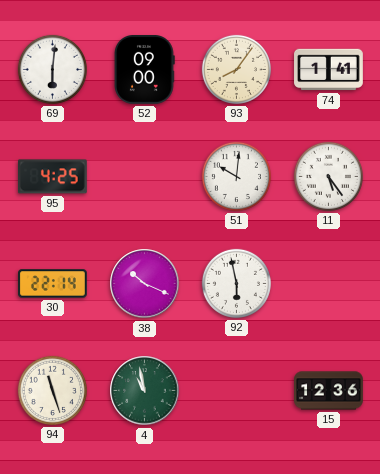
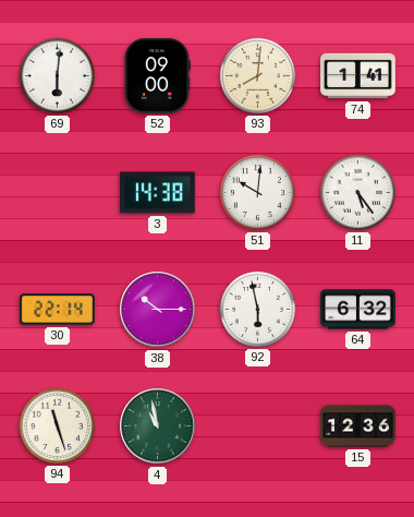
93: 8:06 -> 8:01
95: 4:25 -> none
3: none -> 14:38
38: 10:19 -> 10:15
64: none -> 6:32
